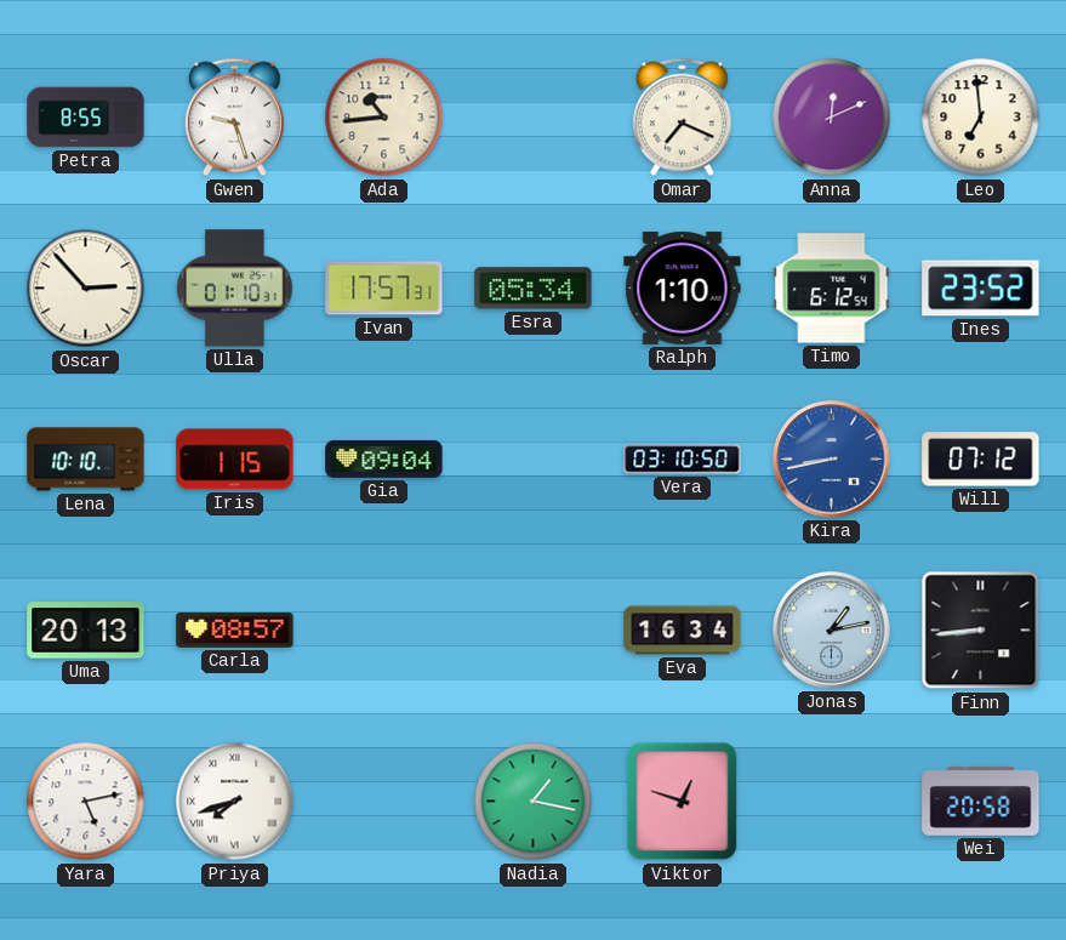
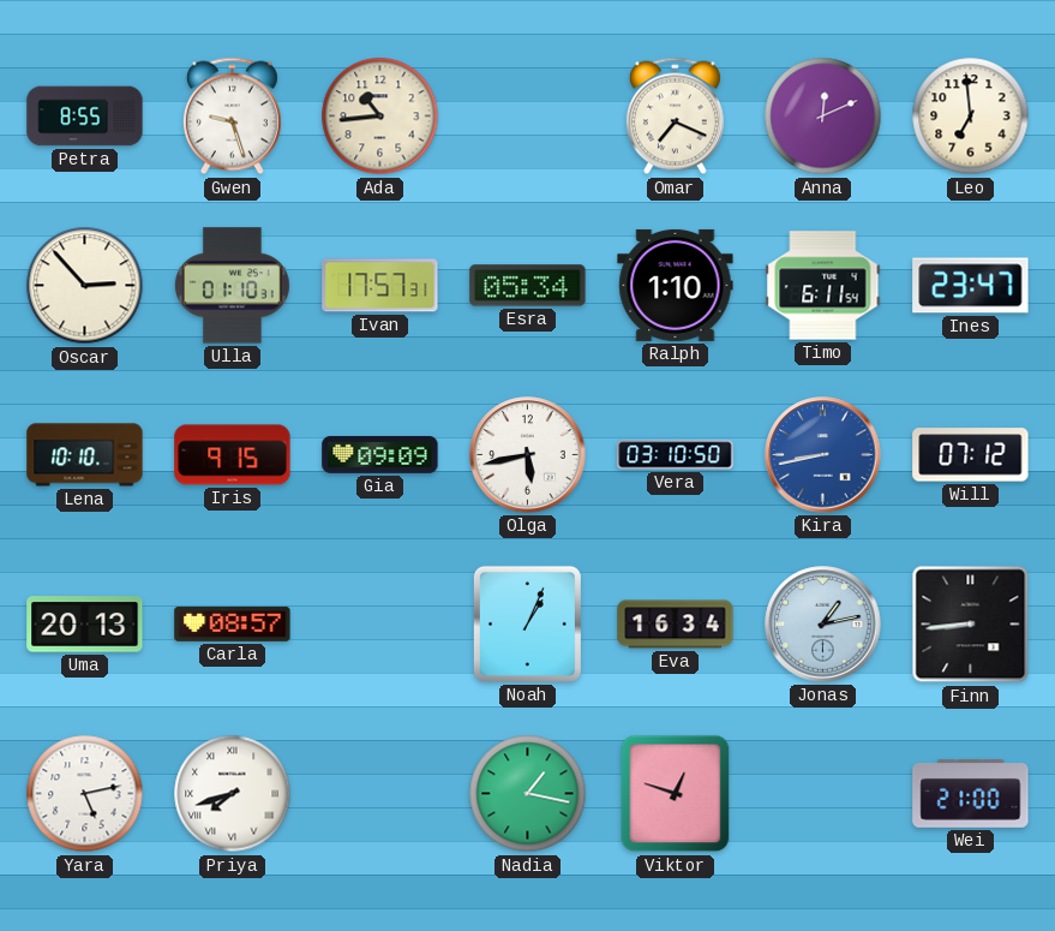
Timo: 6:12 -> 6:11
Ines: 23:52 -> 23:47
Iris: 1:15 -> 9:15
Gia: 09:04 -> 09:09
Olga: none -> 5:43
Noah: none -> 1:04
Wei: 20:58 -> 21:00
